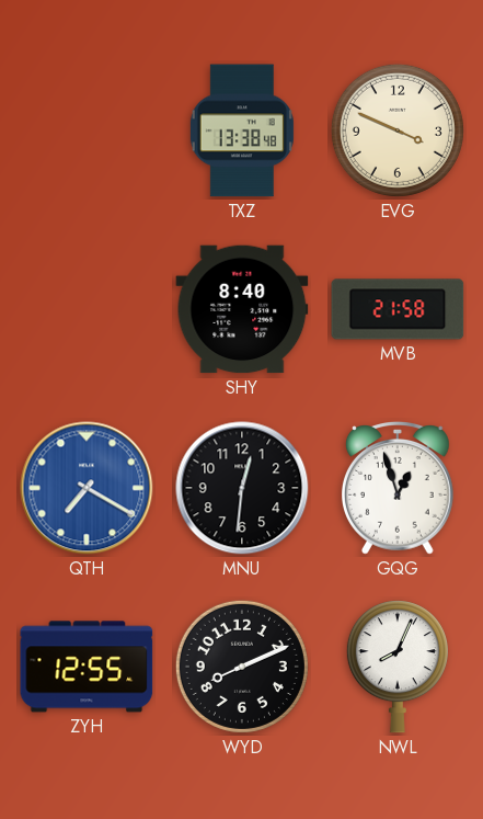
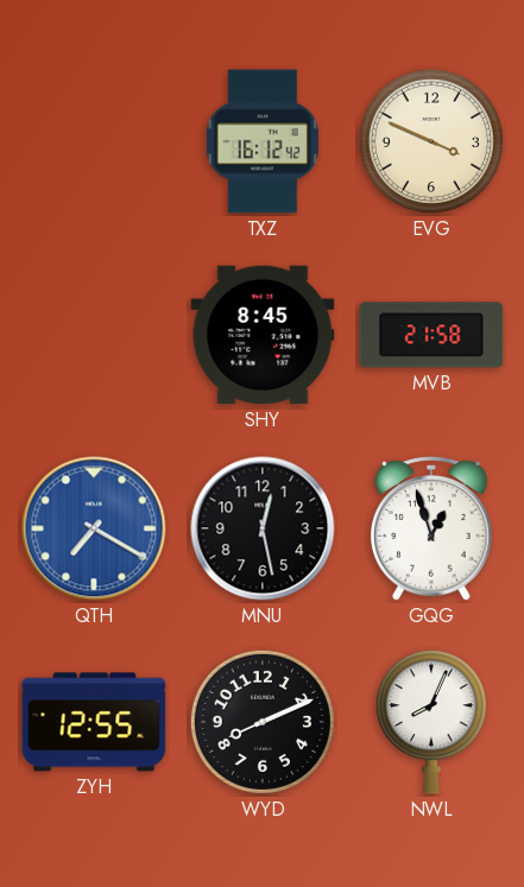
TXZ: 13:38 -> 16:12
SHY: 8:40 -> 8:45
MNU: 12:31 -> 12:28
